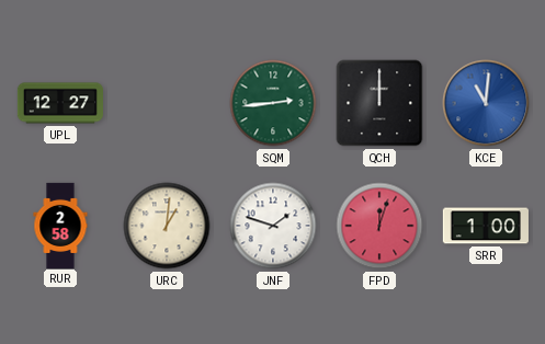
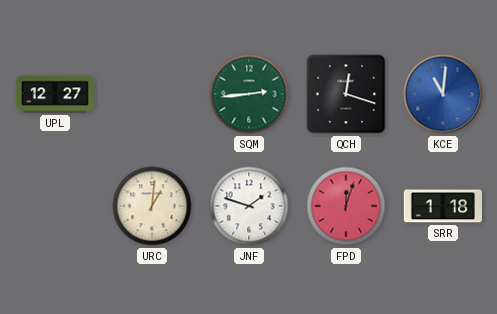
QCH: 12:00 -> 12:18
RUR: 2:58 -> none
SRR: 1:00 -> 1:18
